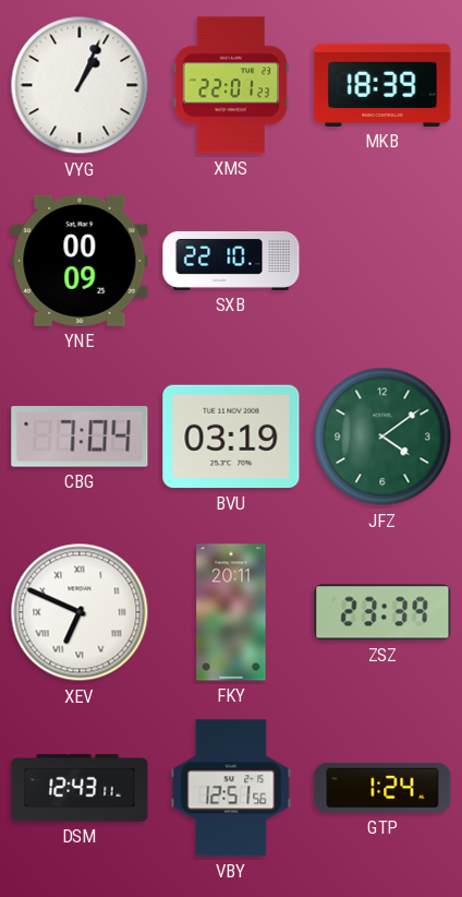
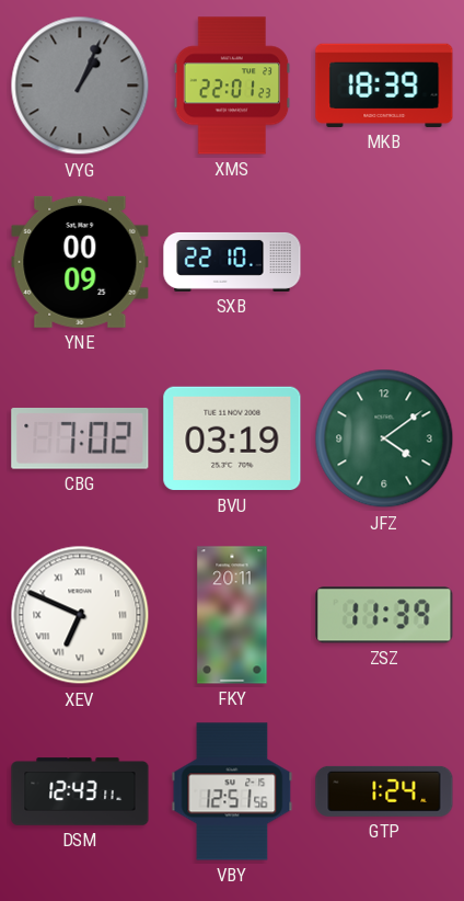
VYG dial: white -> grey
CBG: 7:04 -> 7:02
ZSZ: 23:39 -> 11:39
